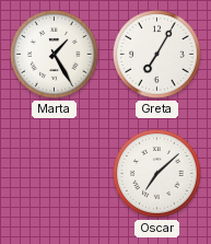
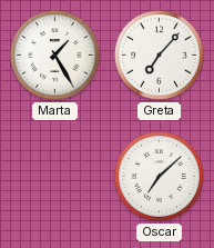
Greta: 7:05 -> 7:07
